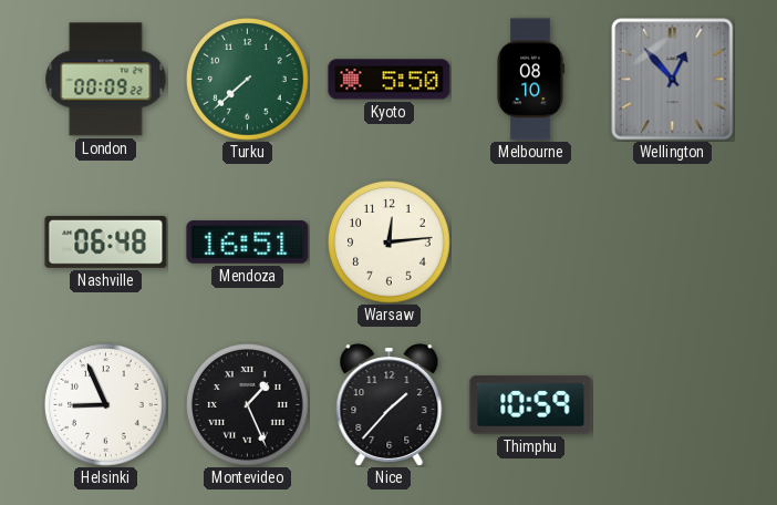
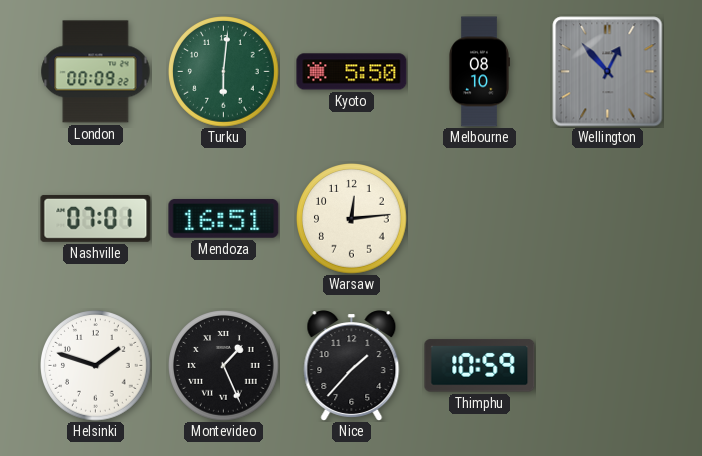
Turku: 7:38 -> 6:01
Nashville: 06:48 -> 07:01
Helsinki: 8:56 -> 1:48
